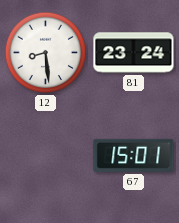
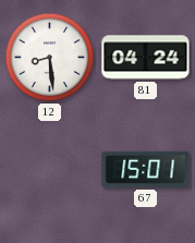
81: 23:24 -> 04:24
